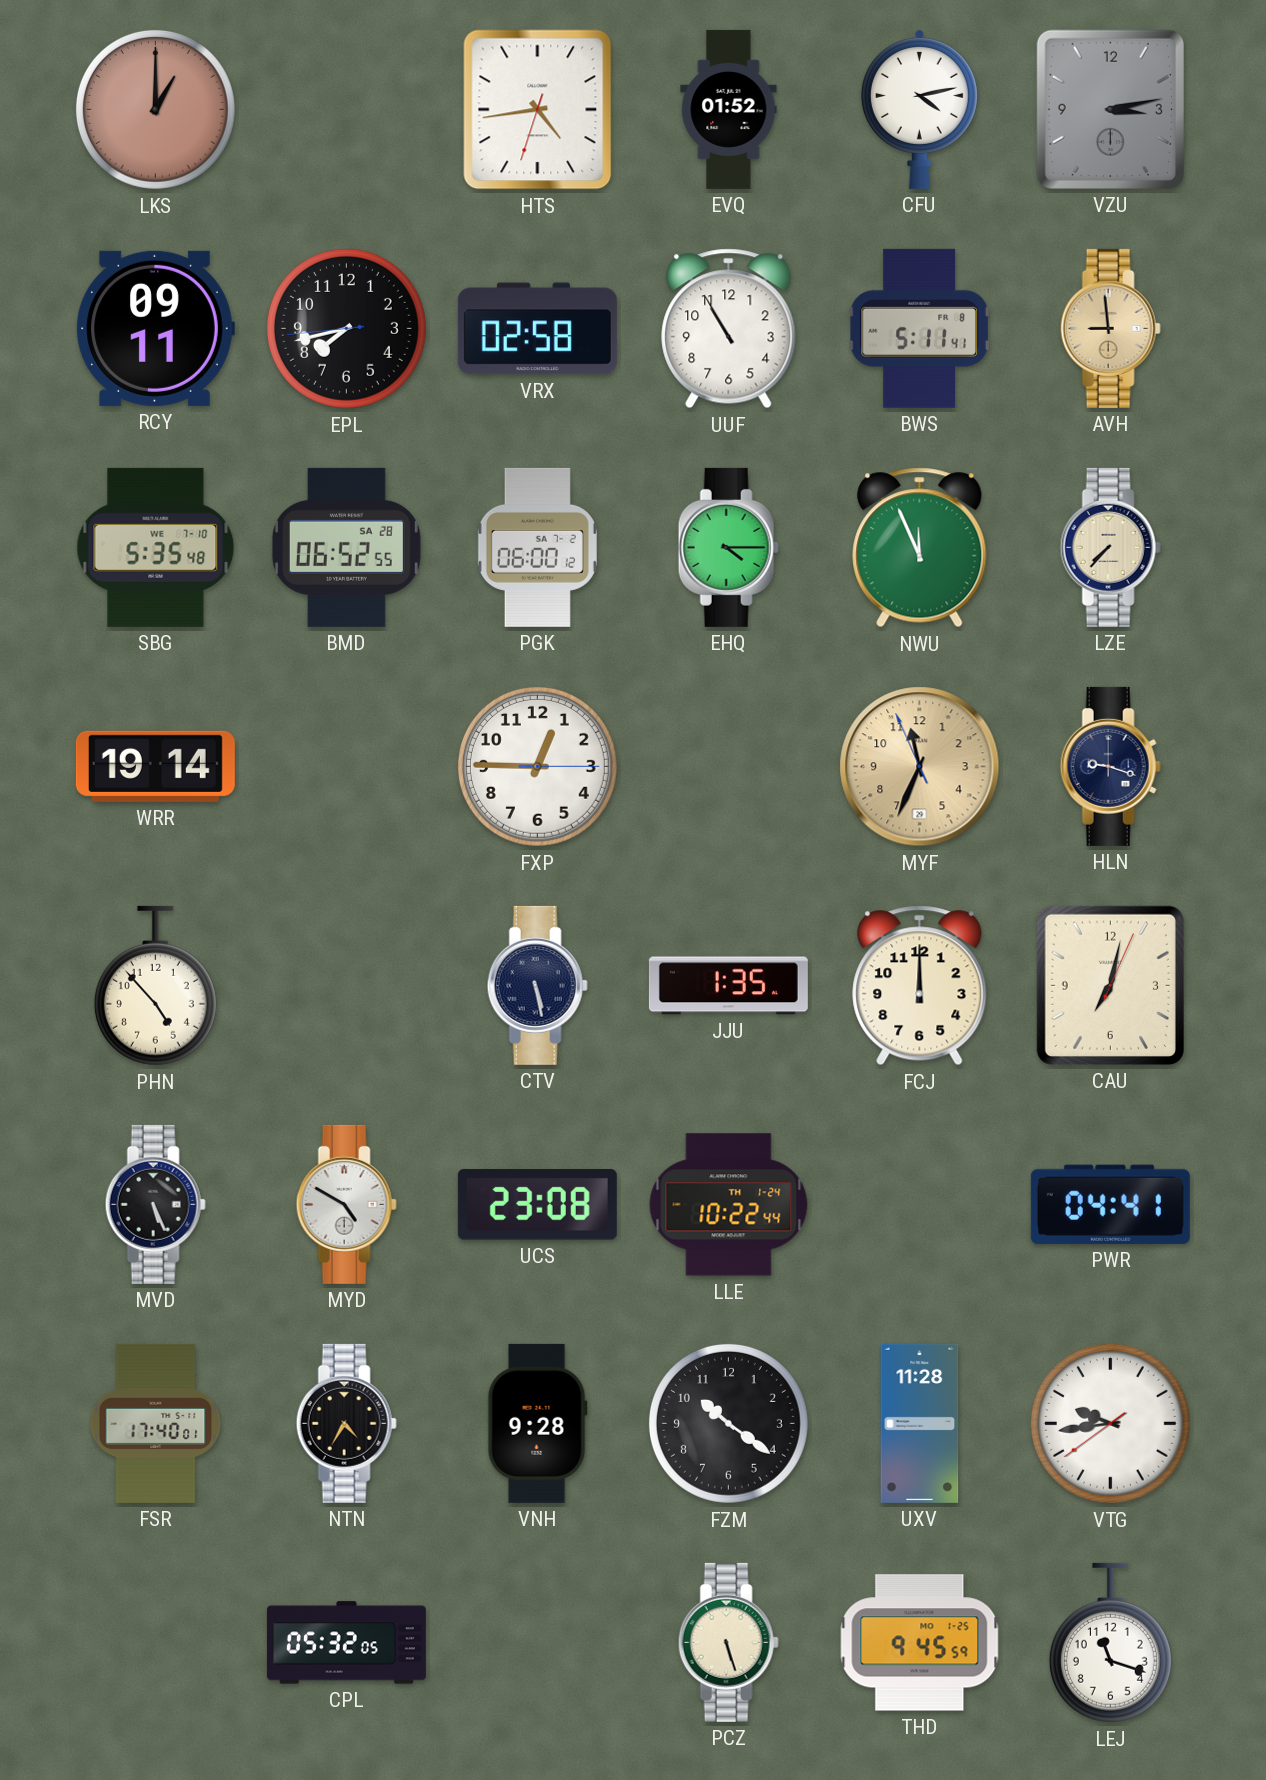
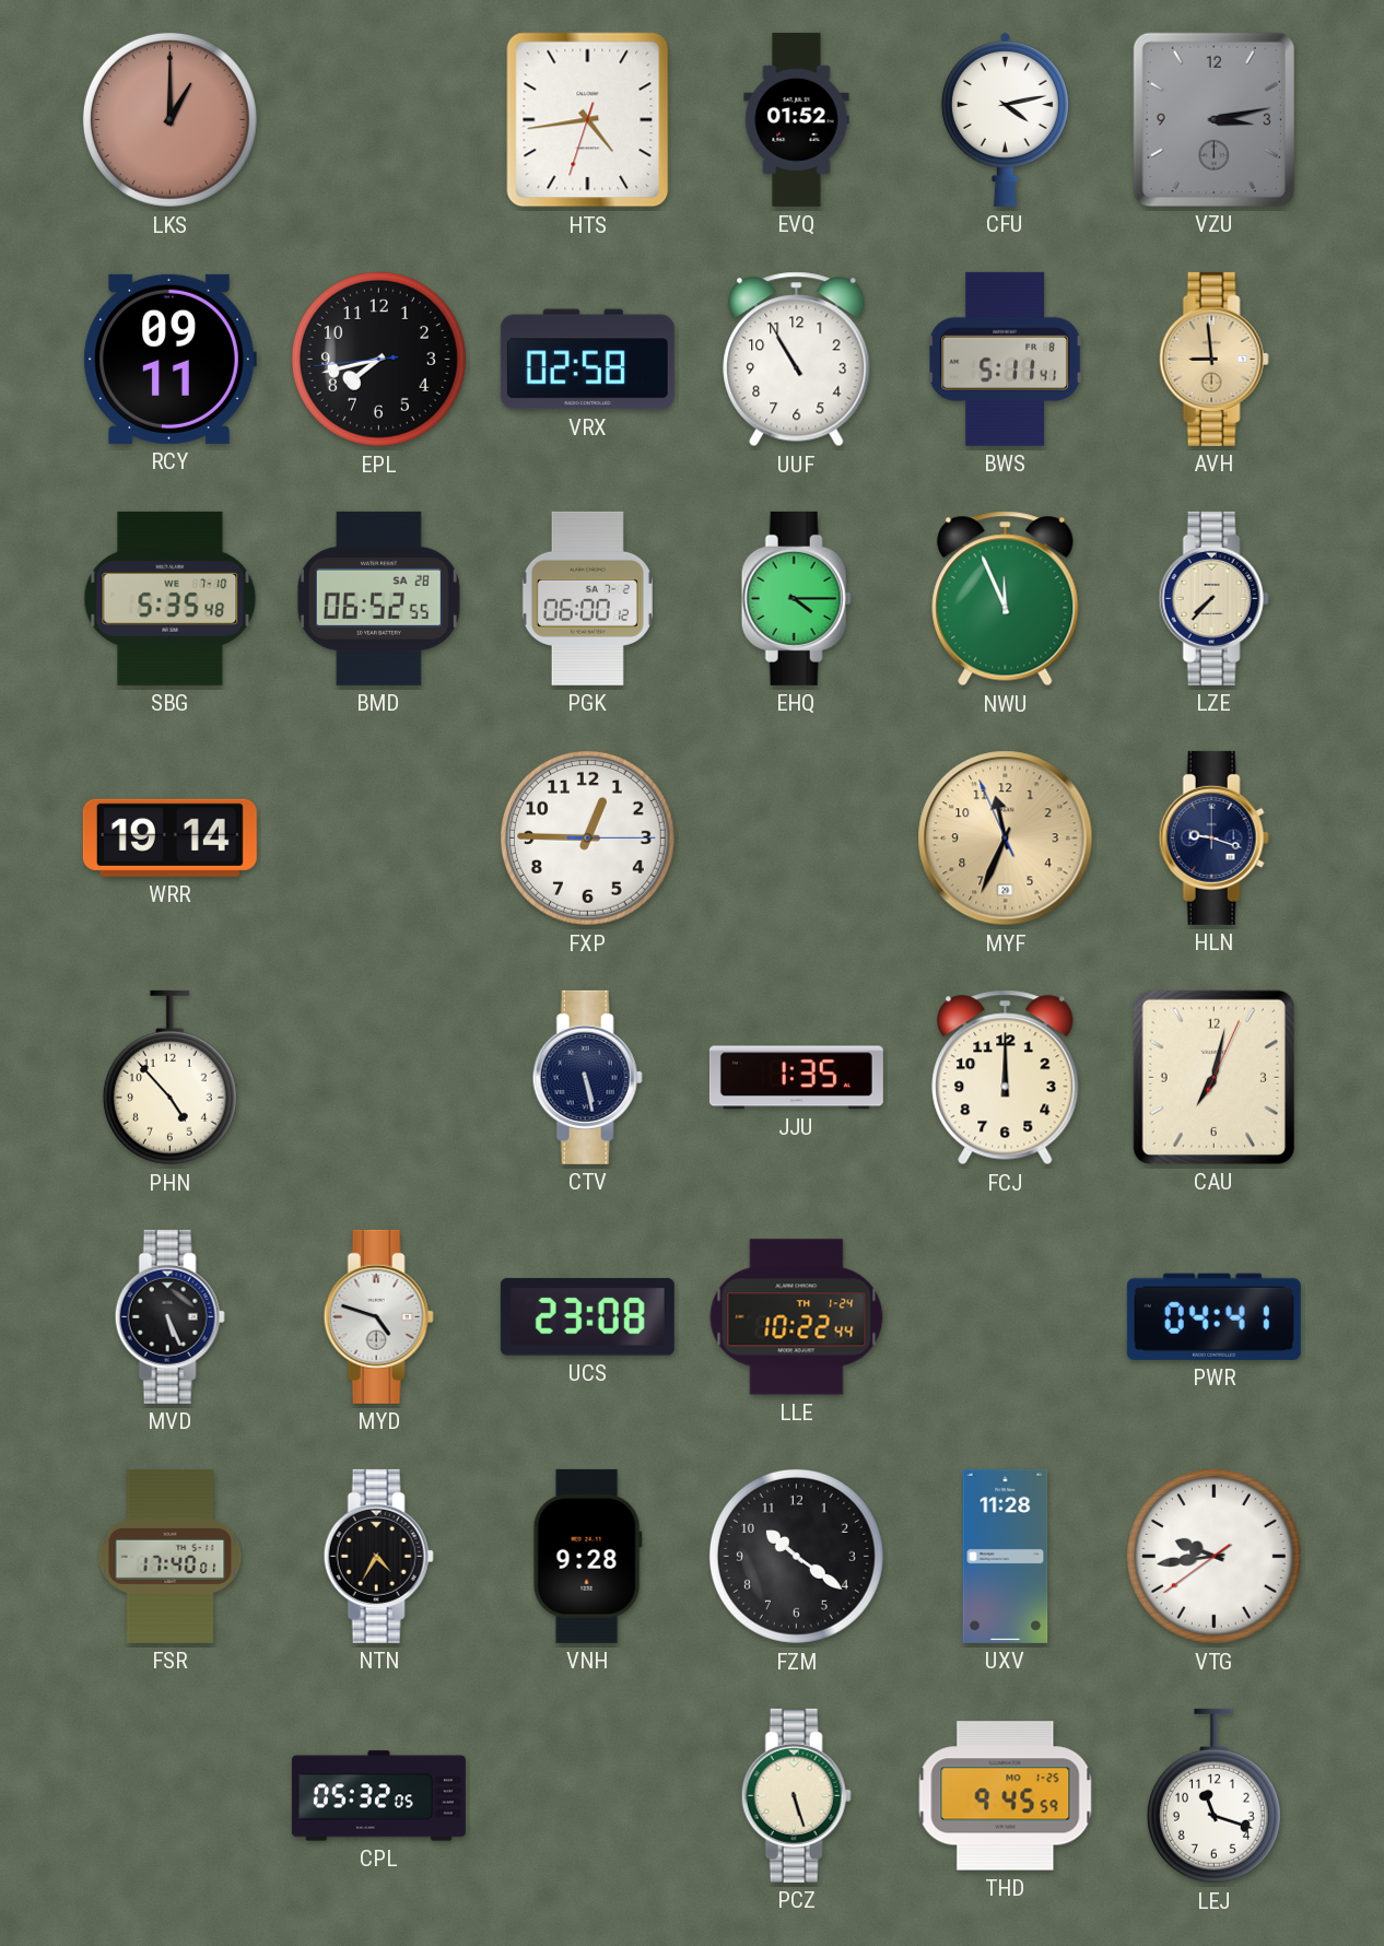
MYD: 4:50 -> 4:48
